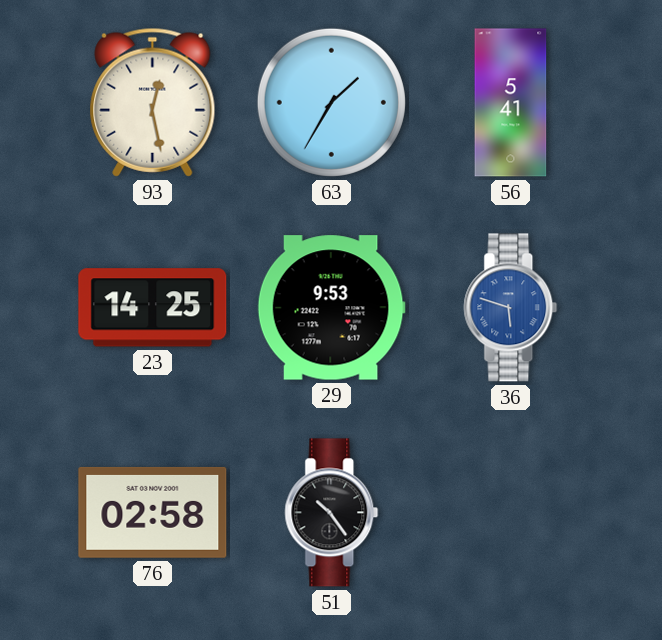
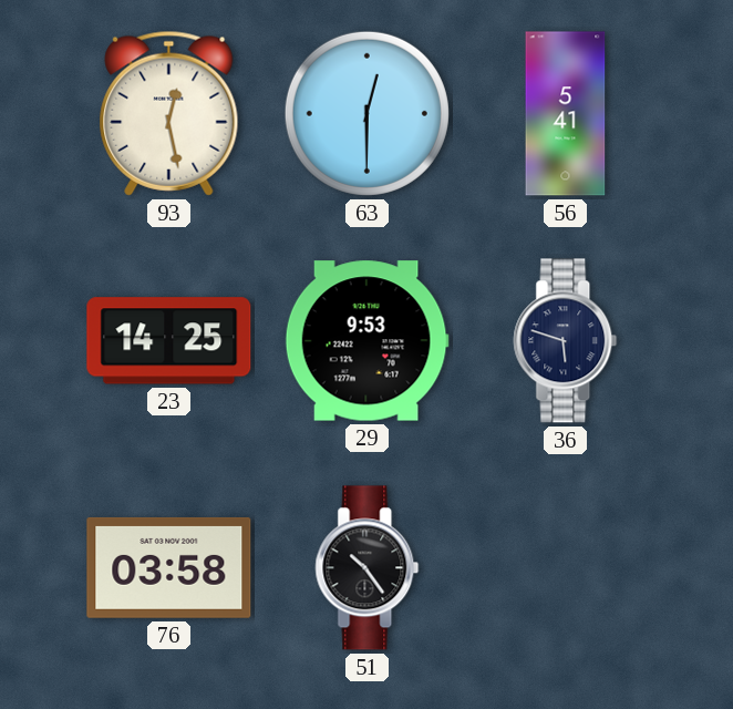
63: 1:35 -> 12:30
36 dial: blue -> navy
76: 02:58 -> 03:58
